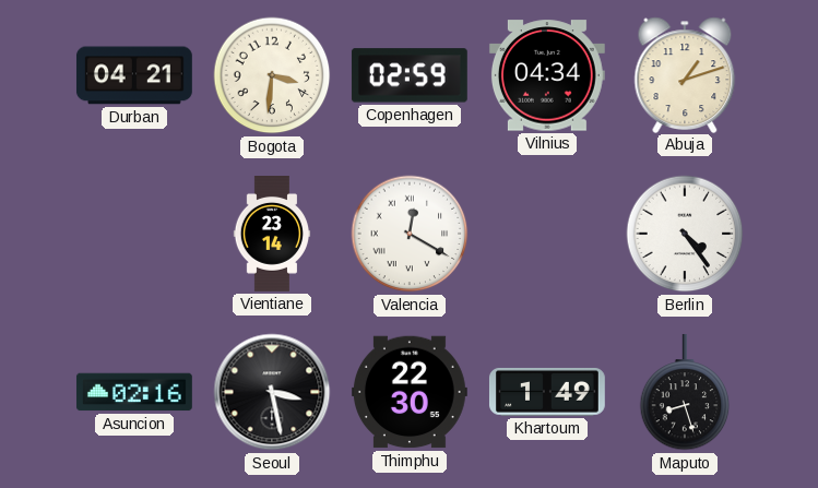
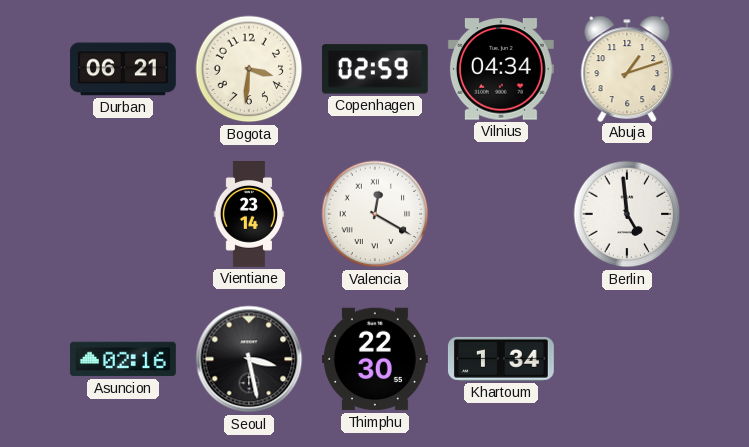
Durban: 04:21 -> 06:21
Berlin: 4:24 -> 4:59
Khartoum: 1:49 -> 1:34
Maputo: 8:27 -> none
